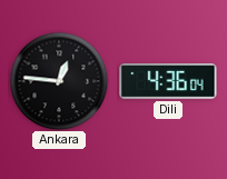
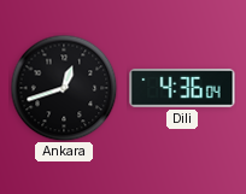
Ankara: 12:46 -> 12:42
